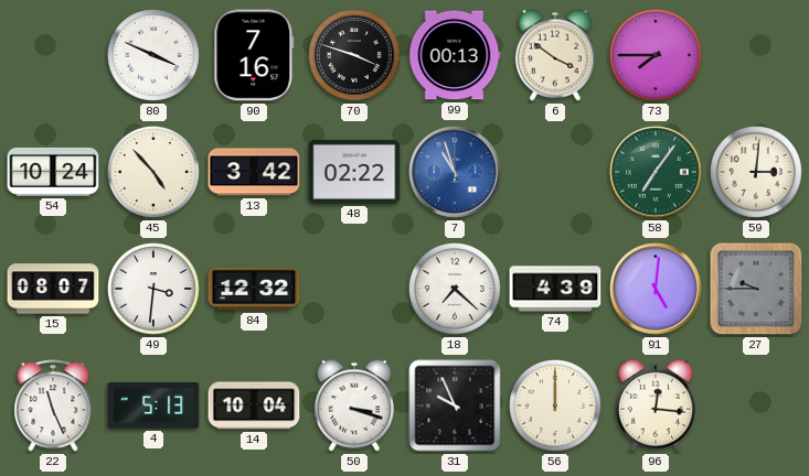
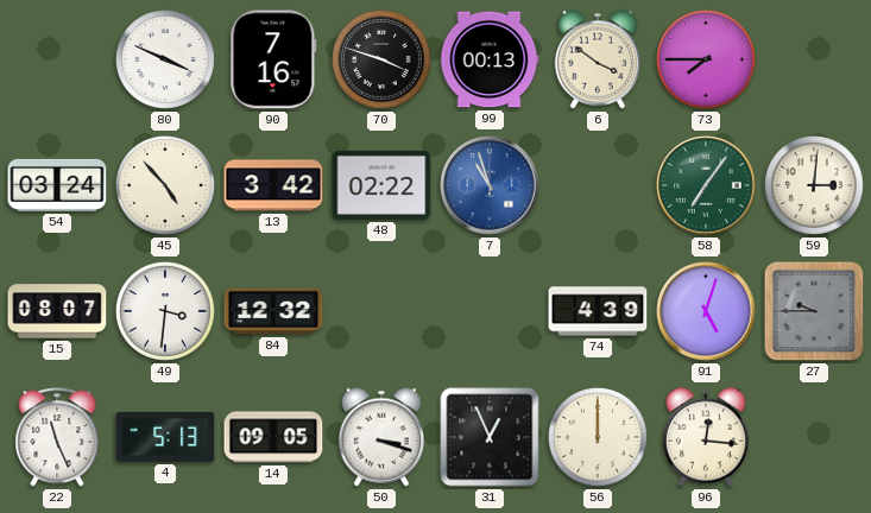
54: 10:24 -> 03:24
18: 7:22 -> none
91: 5:01 -> 5:03
14: 10:04 -> 09:05
31: 9:56 -> 12:56
